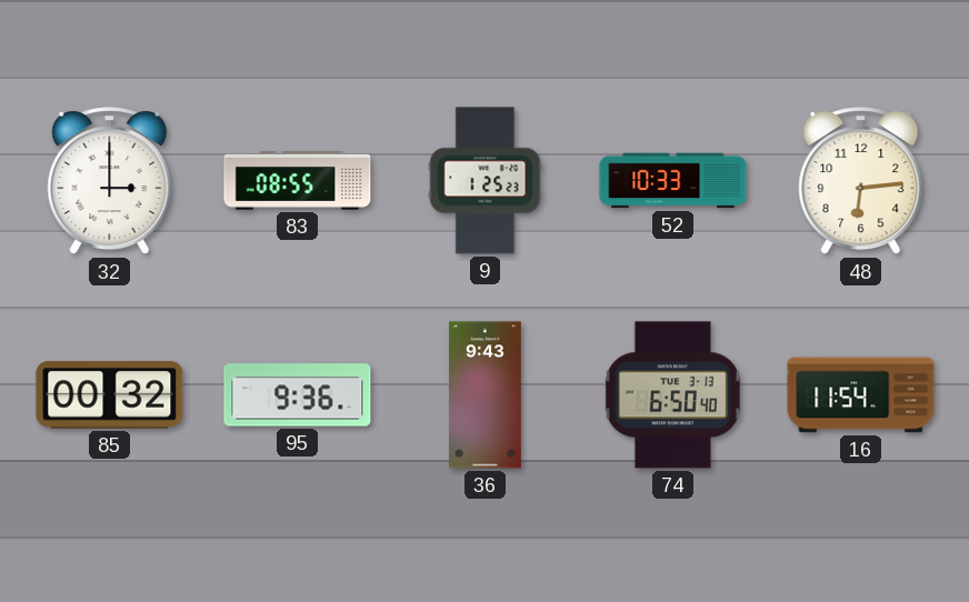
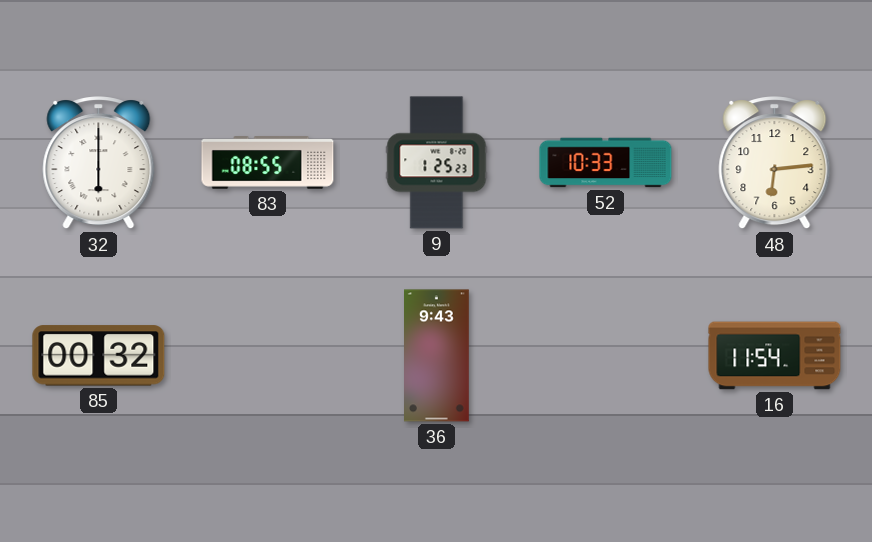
32: 3:00 -> 6:00
95: 9:36 -> none
74: 6:50 -> none
